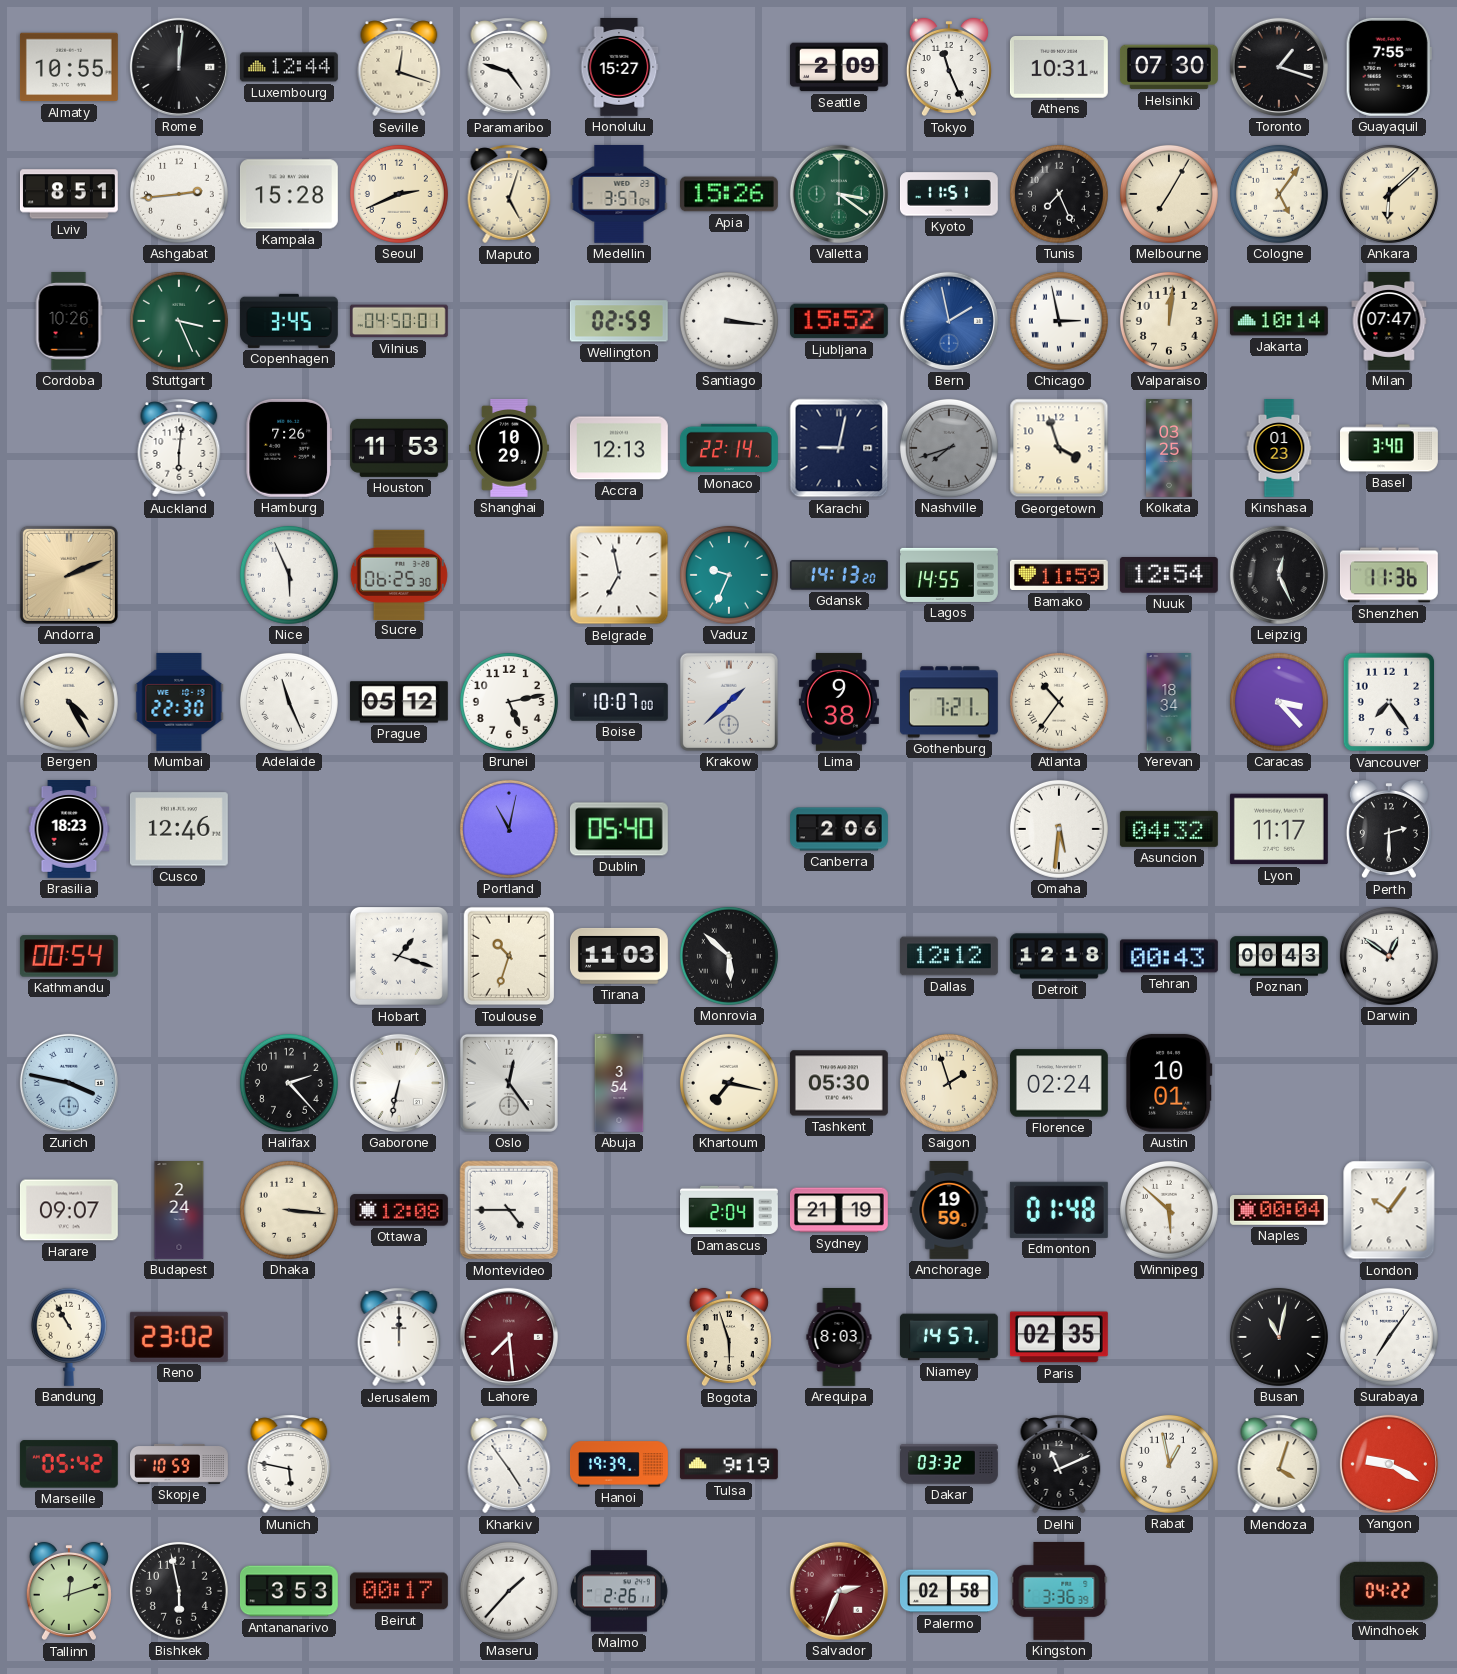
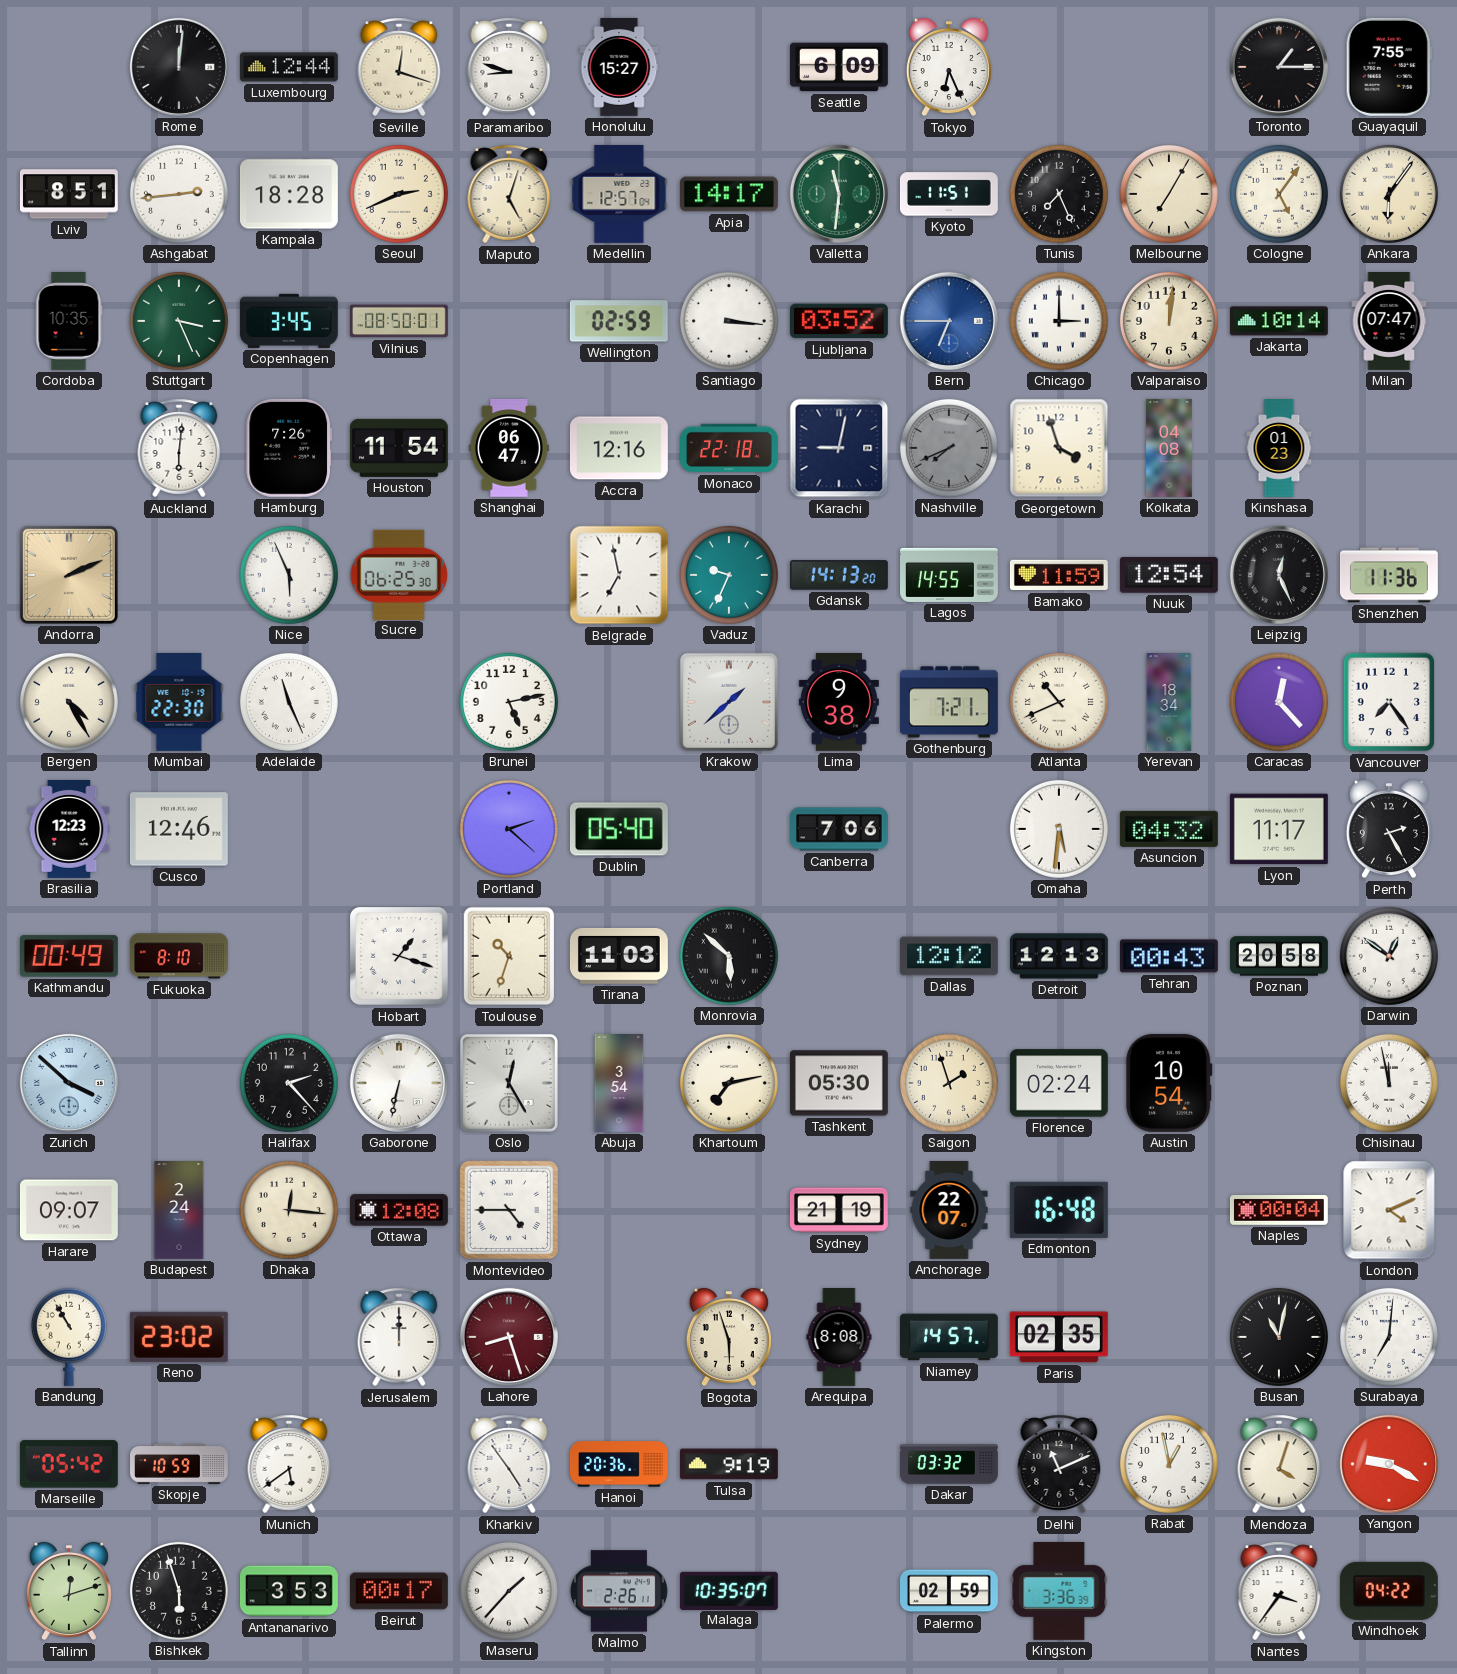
Almaty: 10:55 -> none
Paramaribo: 4:48 -> 8:48
Seattle: 2:09 -> 6:09
Tokyo: 11:26 -> 6:26
Athens: 10:31 -> none
Helsinki: 07:30 -> none
Toronto: 1:18 -> 1:15
Kampala: 15:28 -> 18:28
Medellin: 3:57 -> 12:57
Apia: 15:26 -> 14:17
Valletta: 3:21 -> 11:31
Ankara: 6:08 -> 6:06
Cordoba: 10:26 -> 10:35
Vilnius: 04:50 -> 08:50
Ljubljana: 15:52 -> 03:52
Bern: 1:58 -> 6:45
Chicago: 2:58 -> 3:00
Houston: 11:53 -> 11:54
Shanghai: 10:29 -> 06:47
Accra: 12:13 -> 12:16
Monaco: 22:14 -> 22:18
Nashville: 7:42 -> 7:41
Kolkata: 03:25 -> 04:08
Basel: 3:40 -> none
Prague: 05:12 -> none
Boise: 10:07 -> none
Atlanta: 10:36 -> 10:41
Caracas: 3:23 -> 12:23
Brasilia: 18:23 -> 12:23
Portland: 11:02 -> 2:22
Canberra: 2:06 -> 7:06
Perth: 2:30 -> 2:25
Kathmandu: 00:54 -> 00:49
Fukuoka: none -> 8:10
Detroit: 12:18 -> 12:13
Poznan: 00:43 -> 20:58
Zurich: 3:47 -> 3:52
Oslo: 12:24 -> 12:25
Khartoum: 7:17 -> 7:13
Austin: 10:01 -> 10:54
Chisinau: none -> 11:58
Dhaka: 3:16 -> 12:16
Damascus: 2:04 -> none
Anchorage: 19:59 -> 22:07
Edmonton: 01:48 -> 16:48
Winnipeg: 5:52 -> none
London: 10:06 -> 4:11
Lahore: 7:29 -> 8:27
Arequipa: 8:03 -> 8:08
Surabaya: 7:06 -> 7:01
Munich: 5:47 -> 5:39
Hanoi: 19:39 -> 20:36
Bishkek: 5:58 -> 5:57
Malaga: none -> 10:35
Salvador: 2:34 -> none
Palermo: 02:58 -> 02:59
Nantes: none -> 3:36
